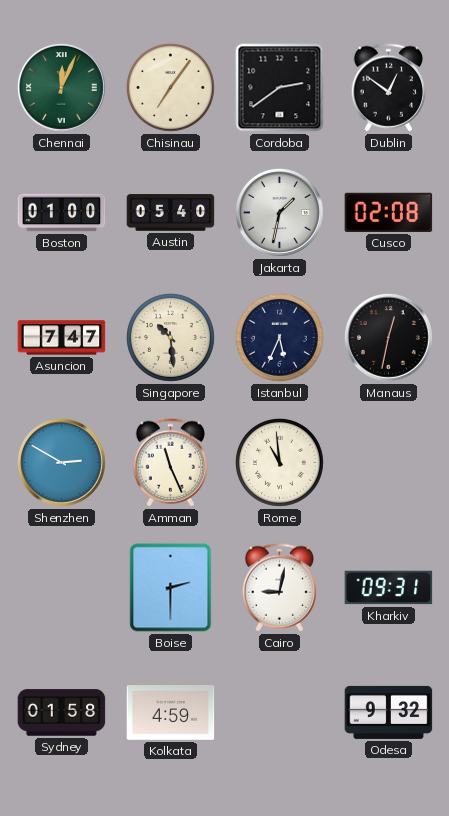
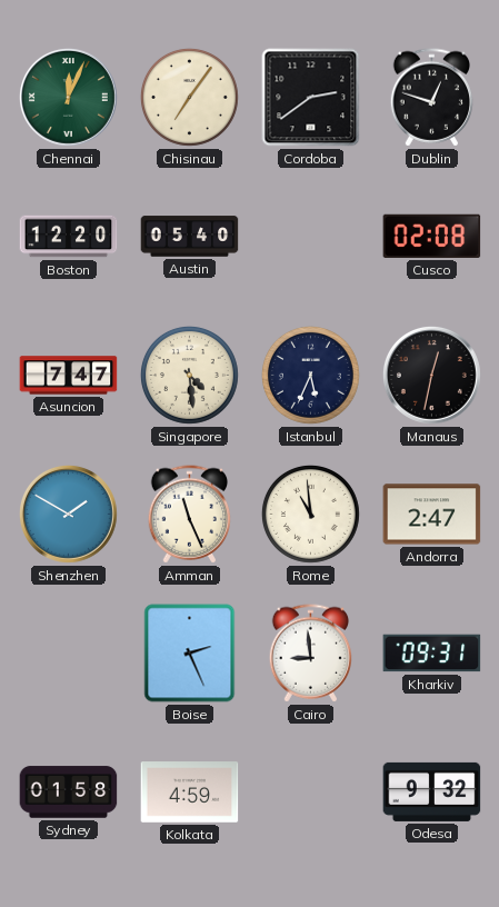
Dublin: 12:51 -> 12:48
Boston: 01:00 -> 12:20
Jakarta: 1:32 -> none
Singapore: 10:29 -> 4:29
Shenzhen: 2:50 -> 1:50
Andorra: none -> 2:47
Boise: 2:30 -> 2:26
Cairo: 9:02 -> 8:59
